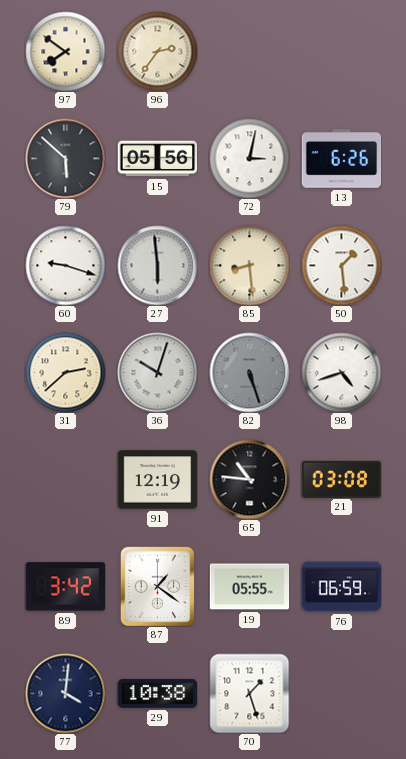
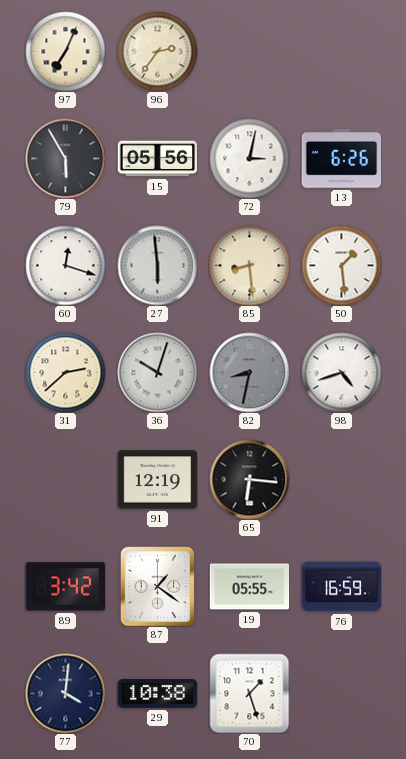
97: 7:51 -> 7:04
79: 5:52 -> 5:55
60: 9:18 -> 12:18
82: 5:27 -> 8:32
65: 10:46 -> 6:16
21: 03:08 -> none
76: 06:59 -> 16:59
